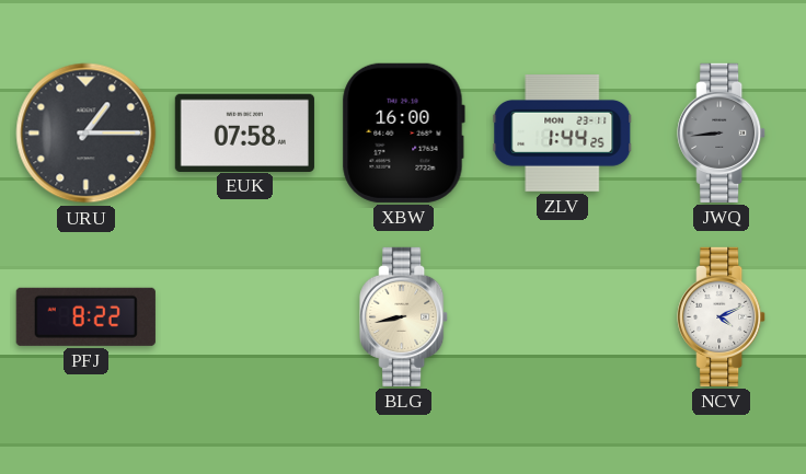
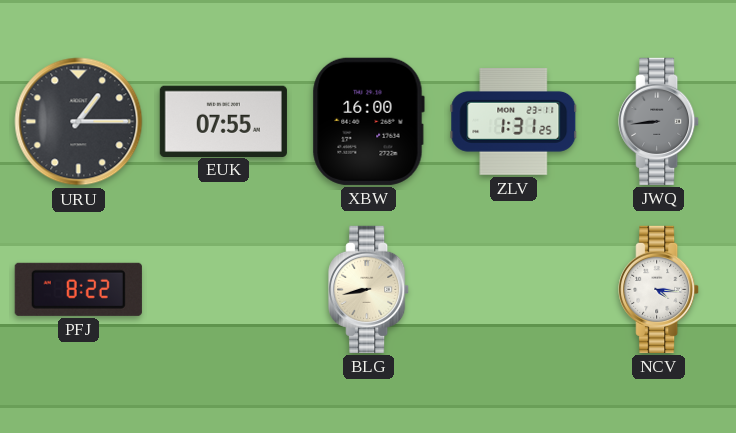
EUK: 07:58 -> 07:55
ZLV: 1:44 -> 1:31
NCV: 4:11 -> 4:16
